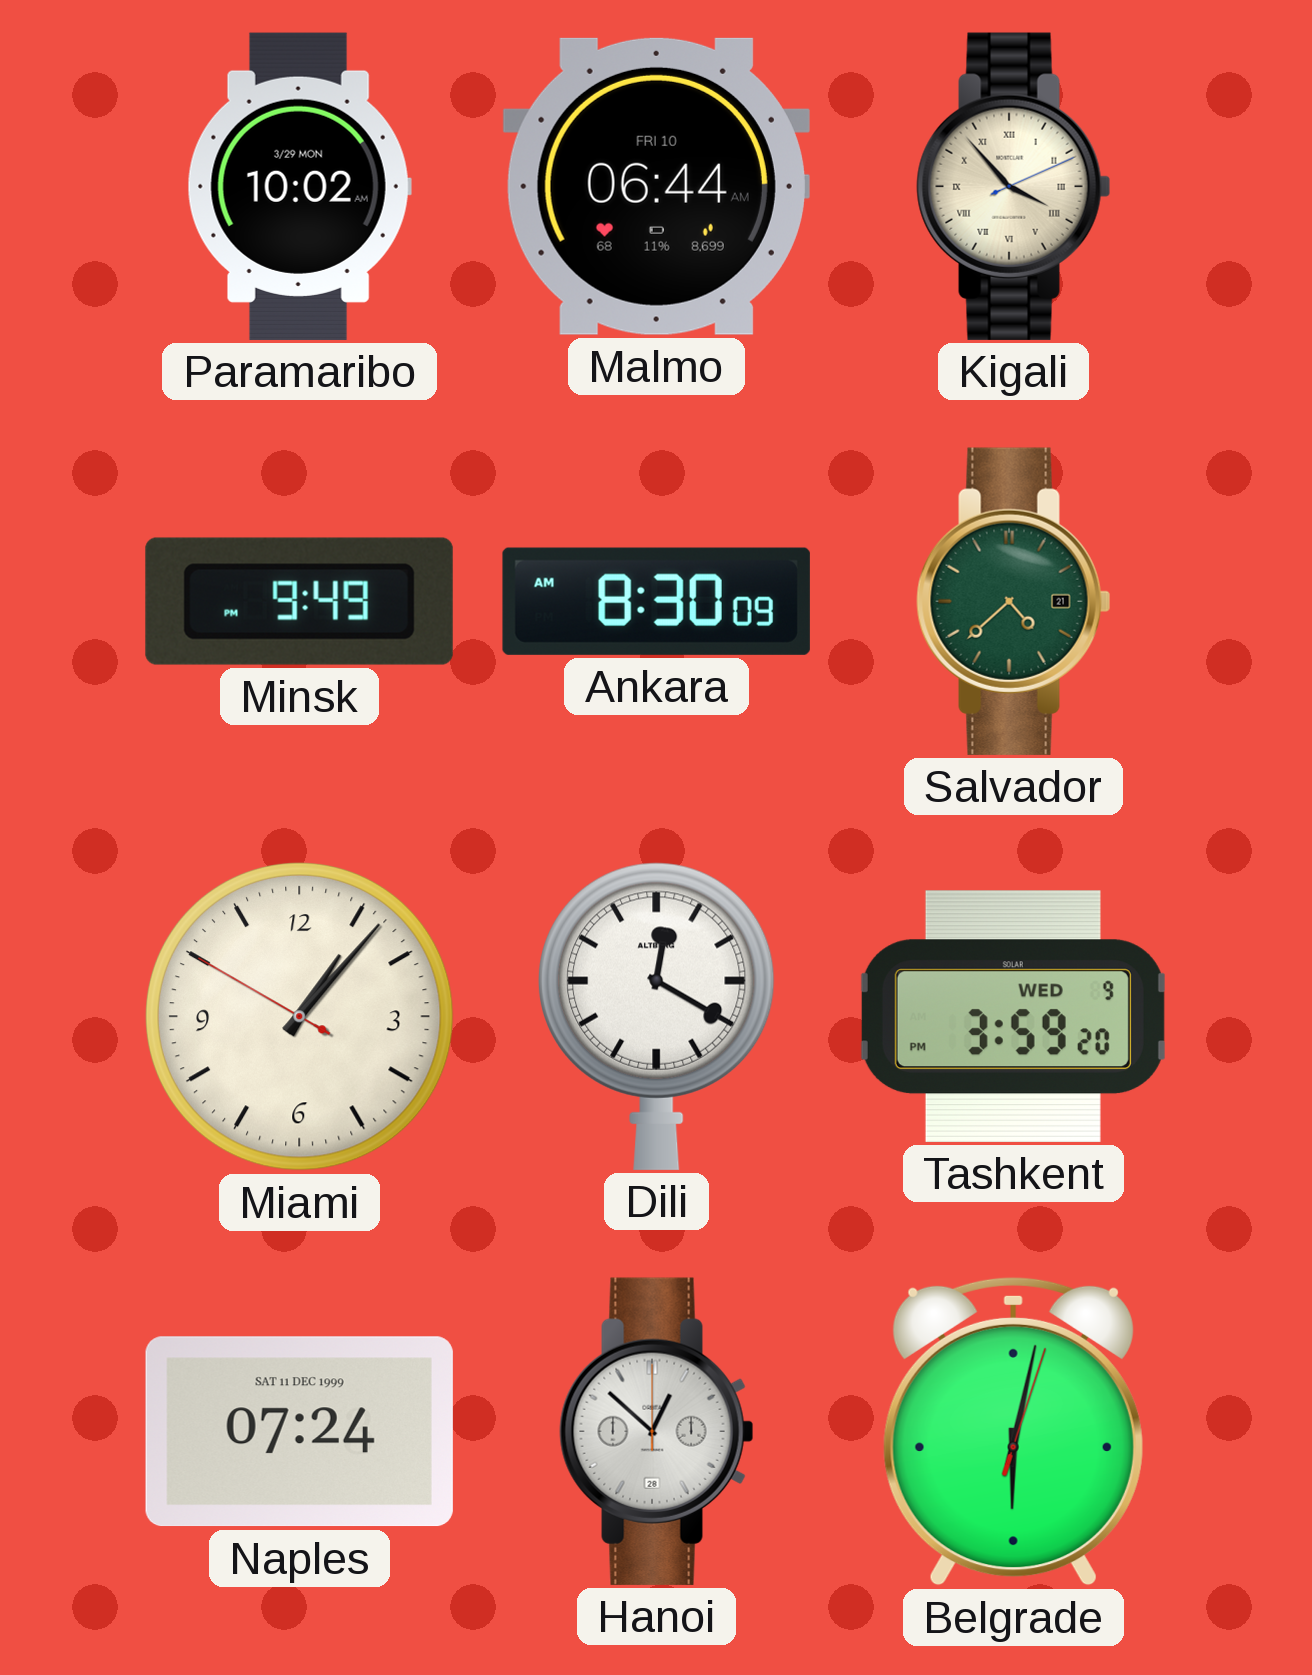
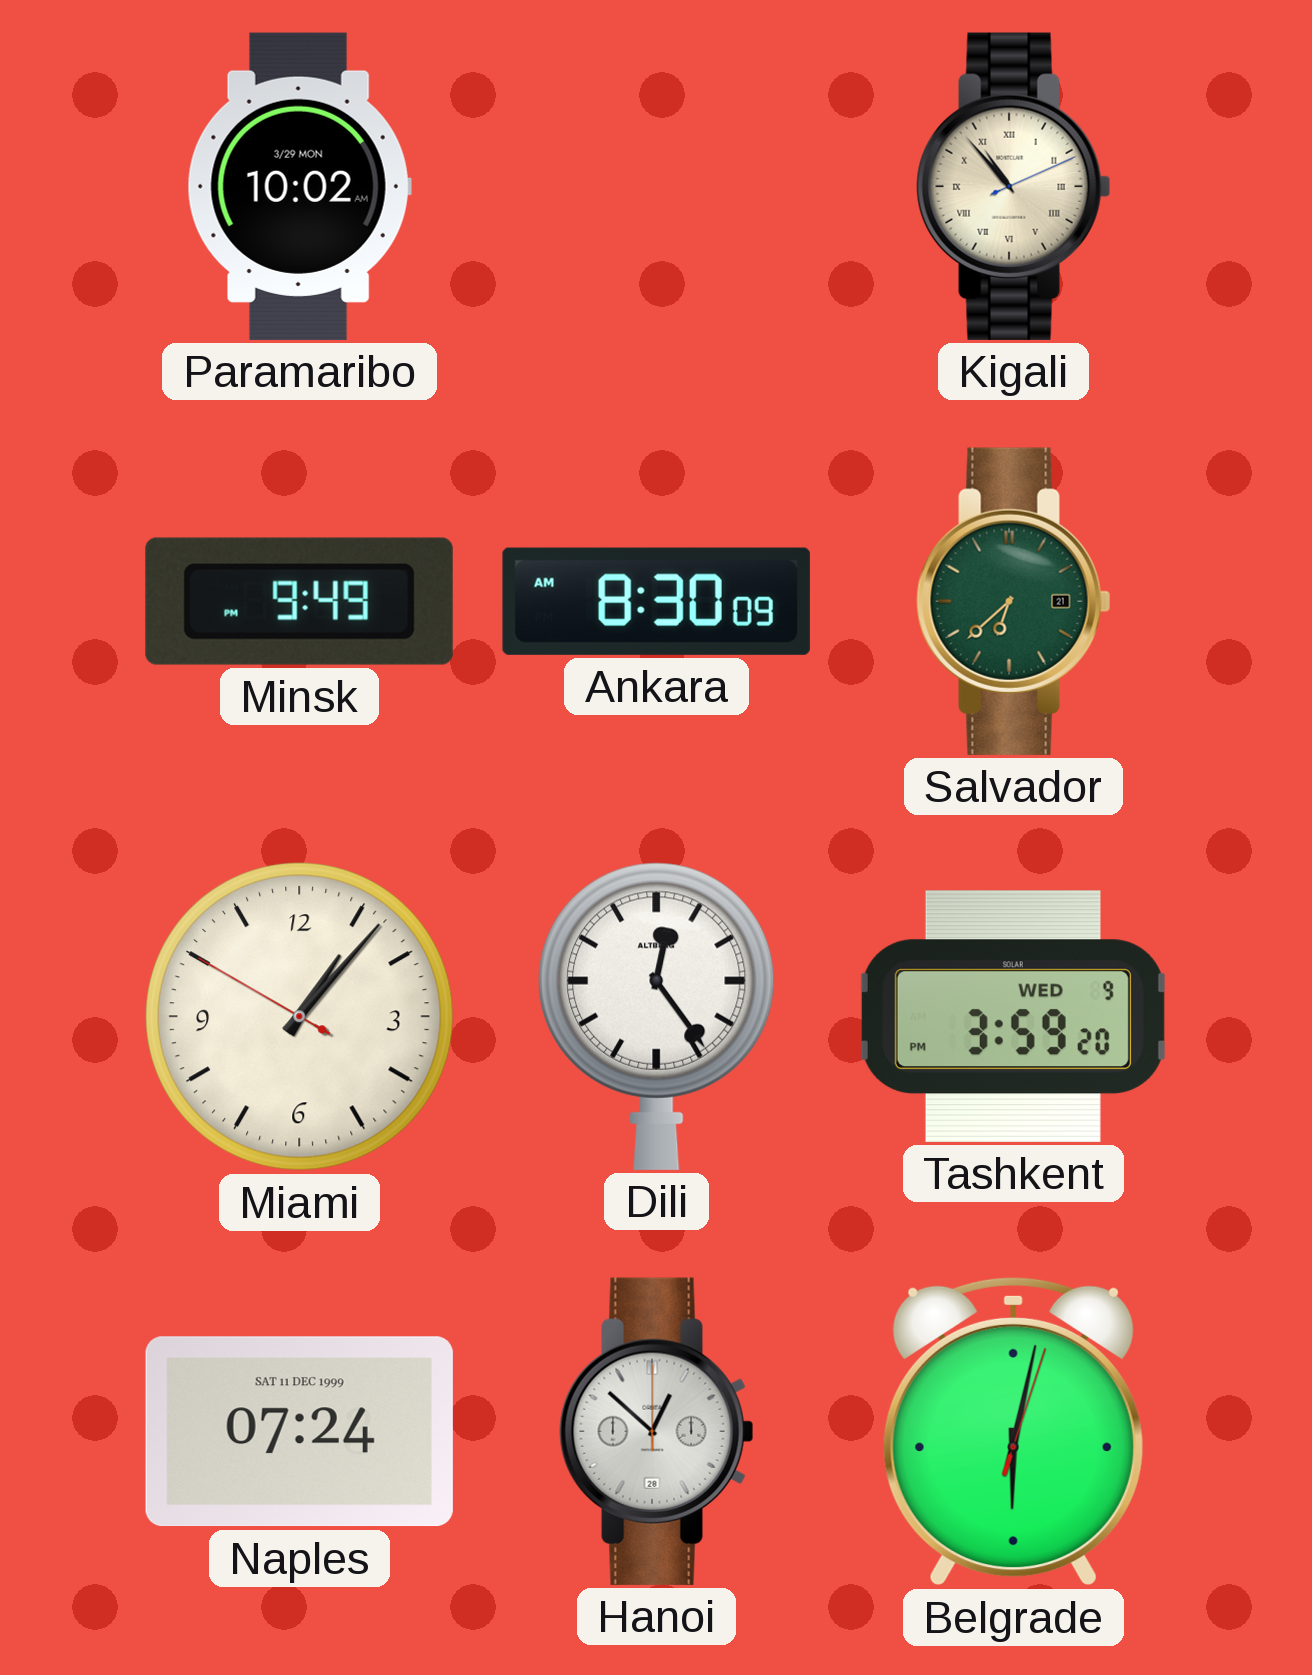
Malmo: 06:44 -> none
Kigali: 3:53 -> 10:53
Salvador: 4:38 -> 6:38
Dili: 12:20 -> 12:24
